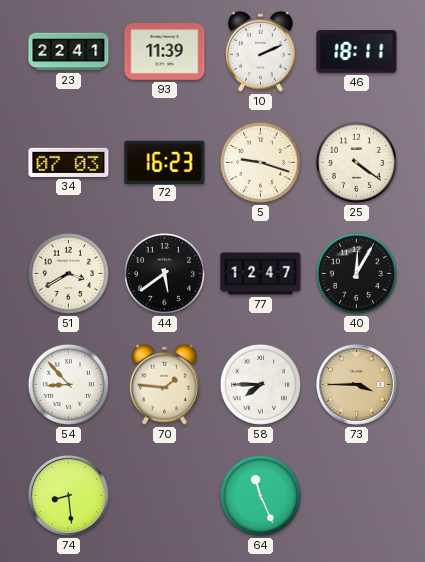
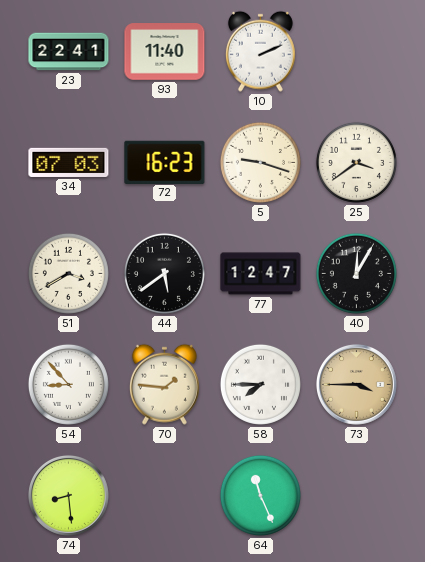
93: 11:39 -> 11:40
46: 18:11 -> none
25: 4:21 -> 3:39
